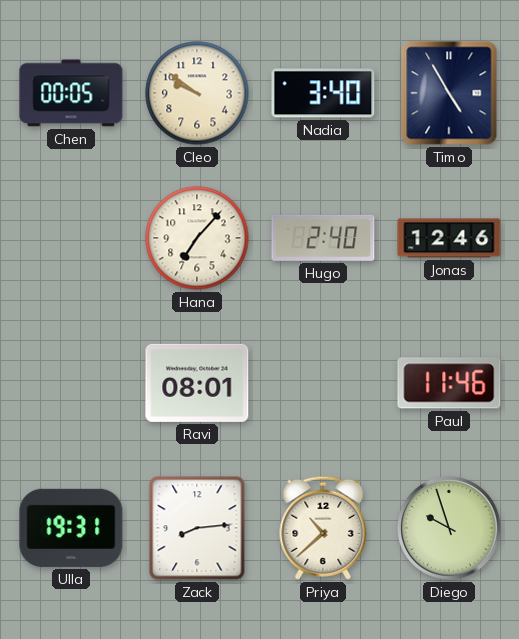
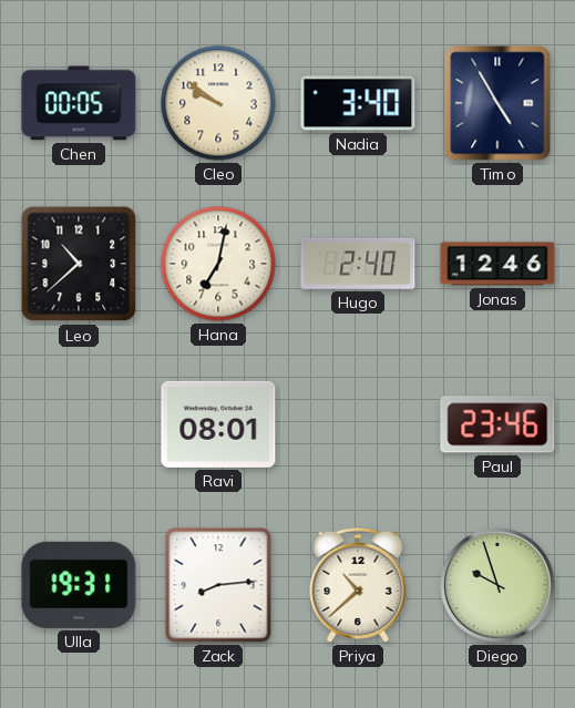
Leo: none -> 10:38
Hana: 7:07 -> 7:02
Paul: 11:46 -> 23:46
